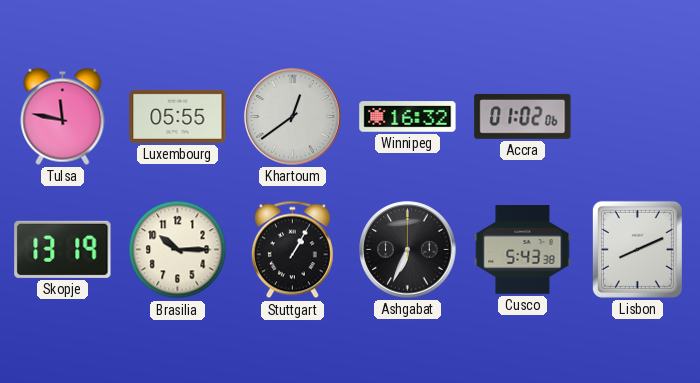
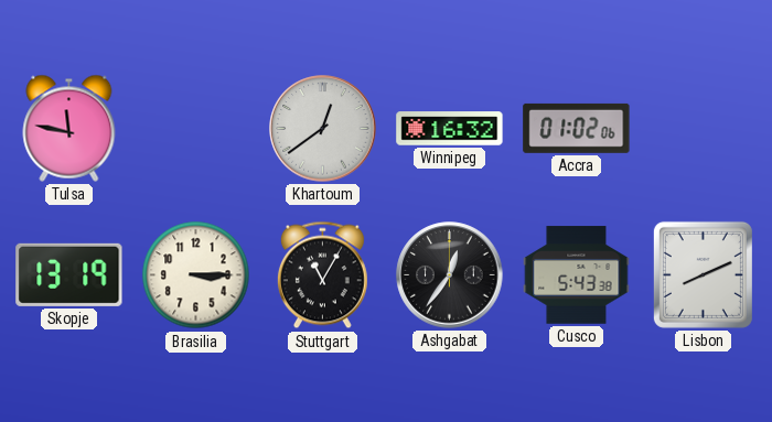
Luxembourg: 05:55 -> none
Brasilia: 10:15 -> 3:15
Stuttgart: 1:05 -> 11:05
Ashgabat: 6:34 -> 12:36
